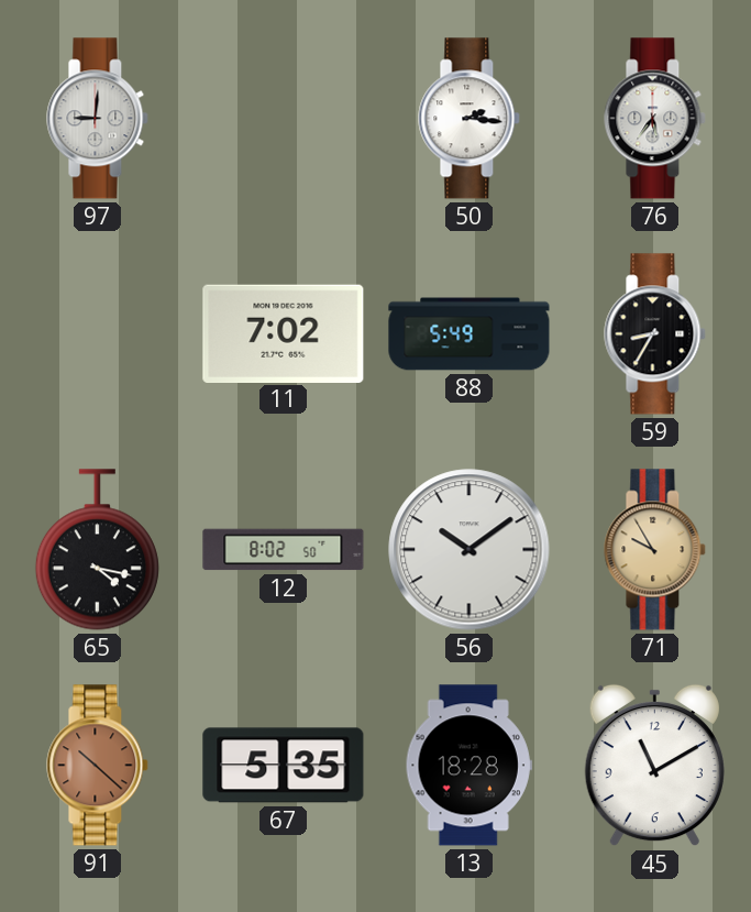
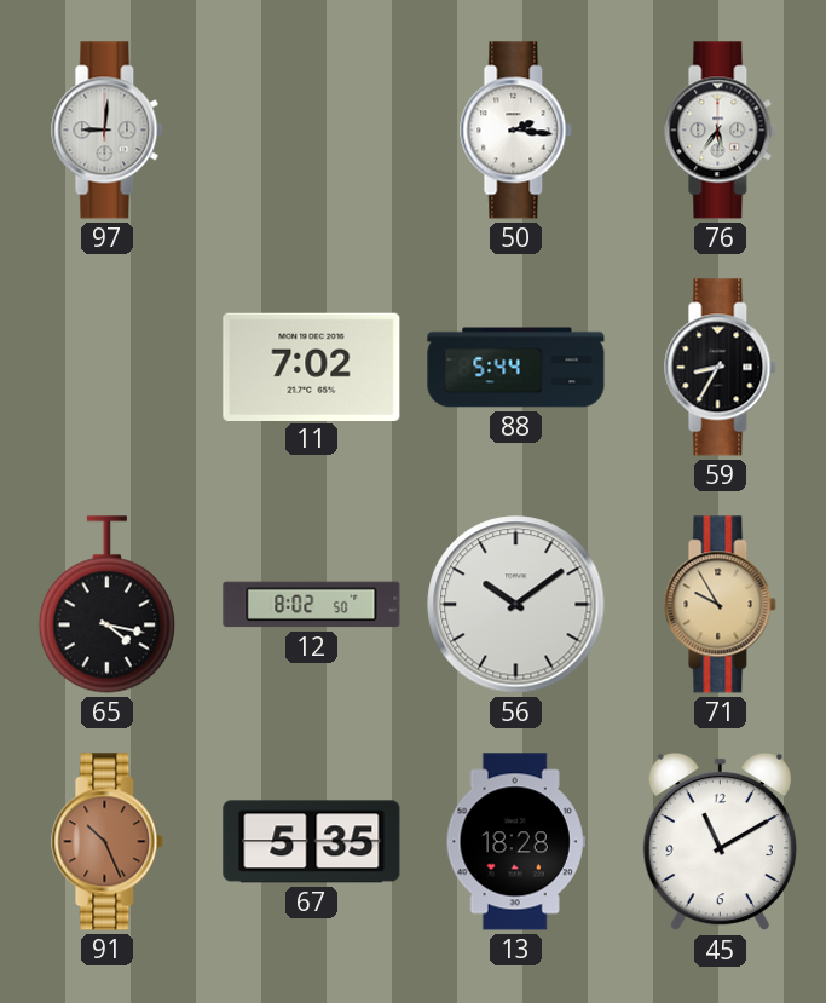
88: 5:49 -> 5:44
91: 10:22 -> 10:26
